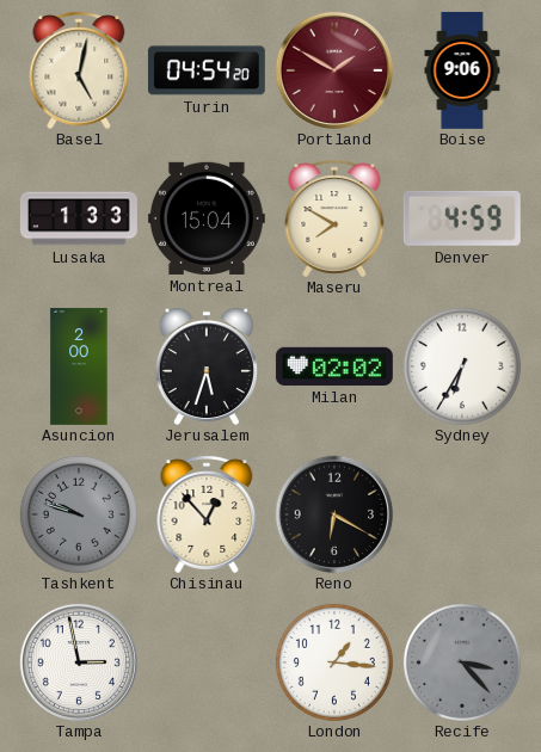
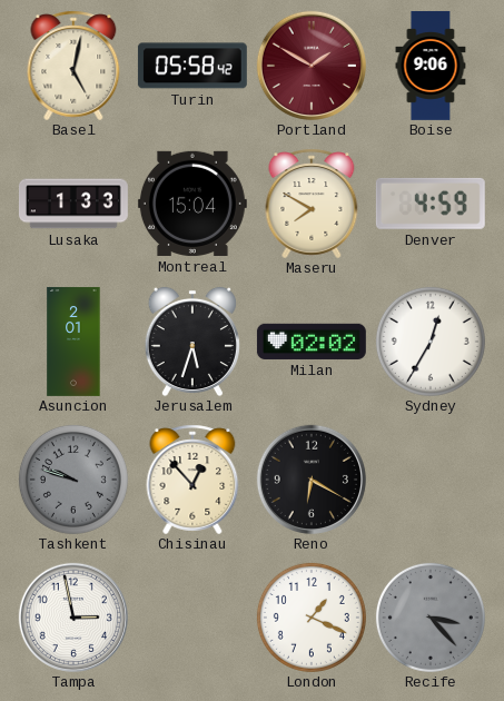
Turin: 04:54 -> 05:58
Asuncion: 2:00 -> 2:01
Sydney: 6:35 -> 12:35
London: 1:16 -> 1:19
